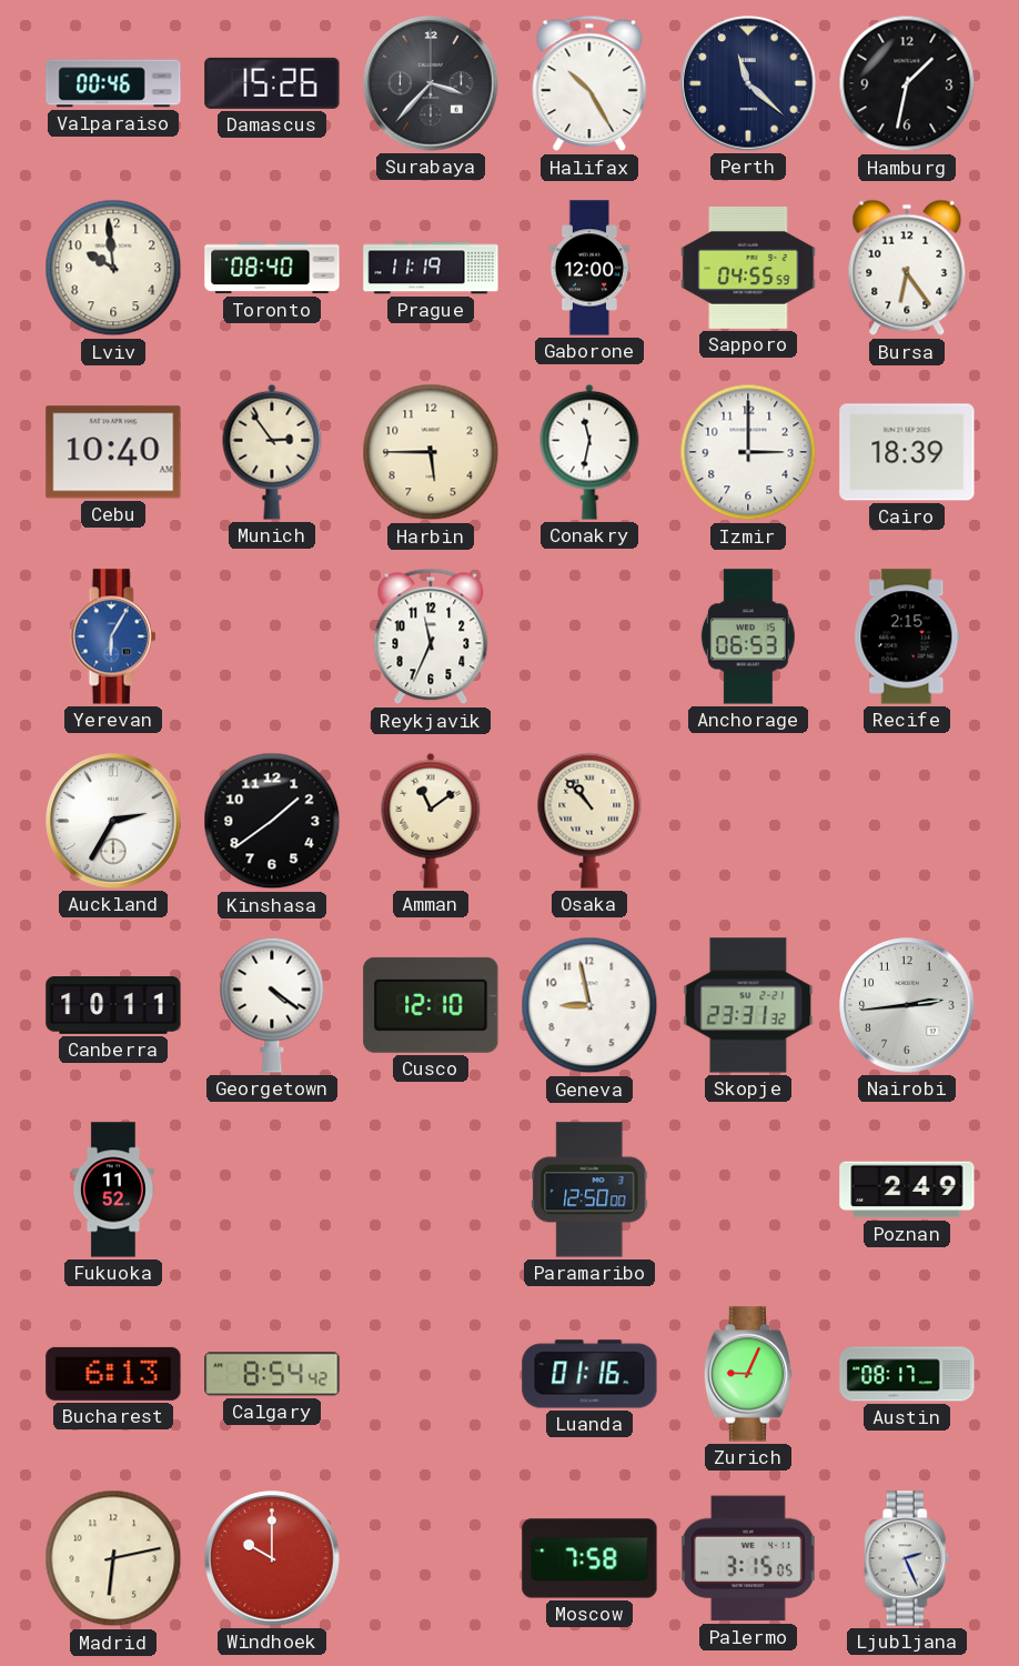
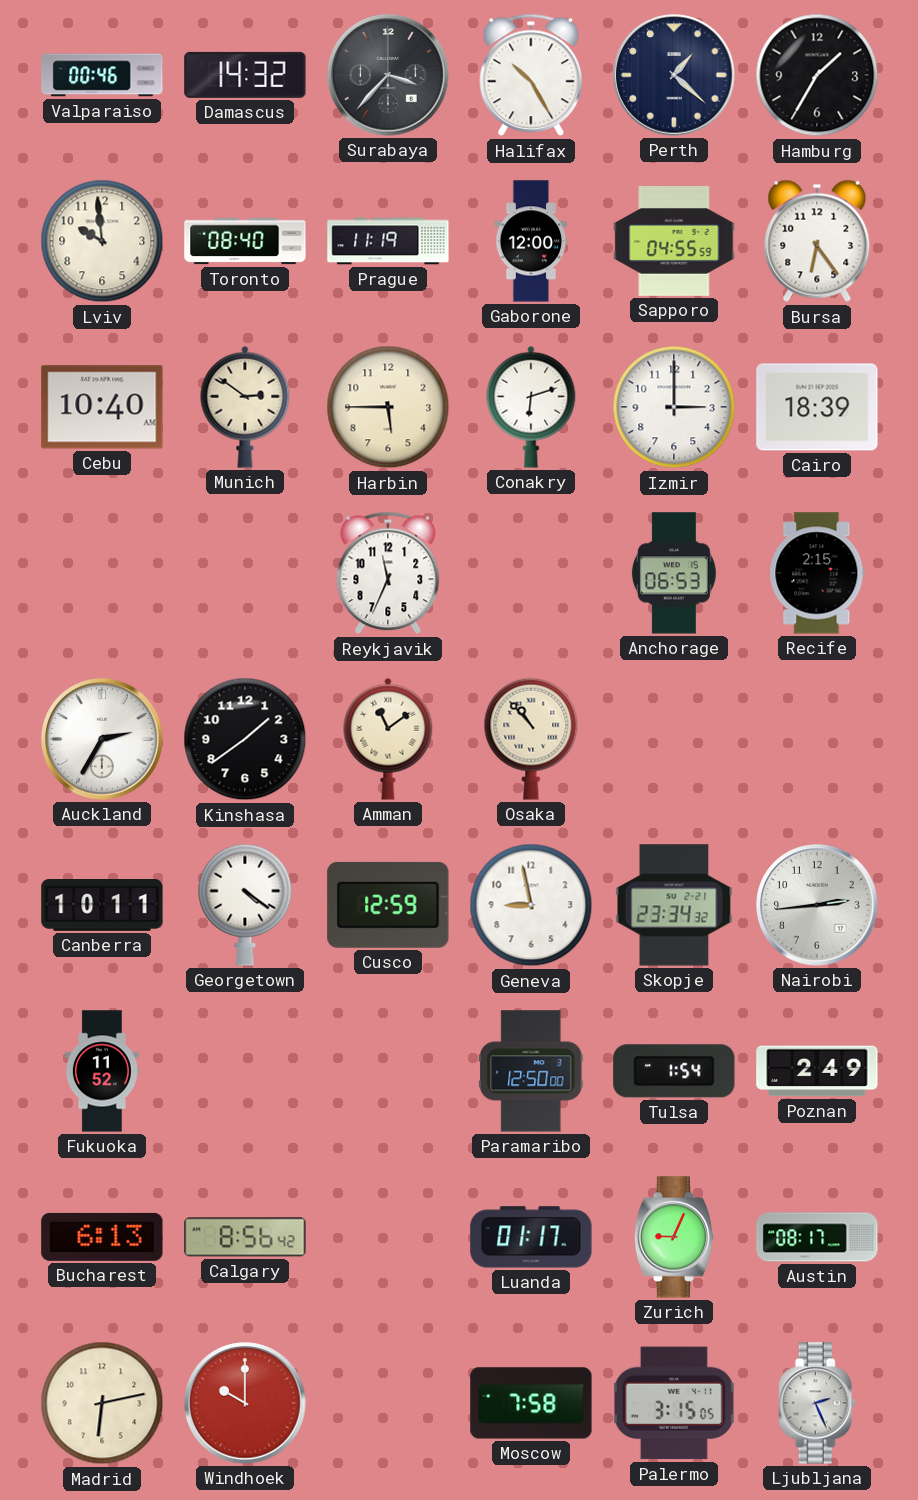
Damascus: 15:26 -> 14:32
Perth: 11:22 -> 1:22
Hamburg: 1:32 -> 1:35
Munich: 2:54 -> 2:51
Conakry: 11:32 -> 6:12
Yerevan: 6:05 -> none
Cusco: 12:10 -> 12:59
Skopje: 23:31 -> 23:34
Tulsa: none -> 1:54
Calgary: 8:54 -> 8:56
Luanda: 01:16 -> 01:17
